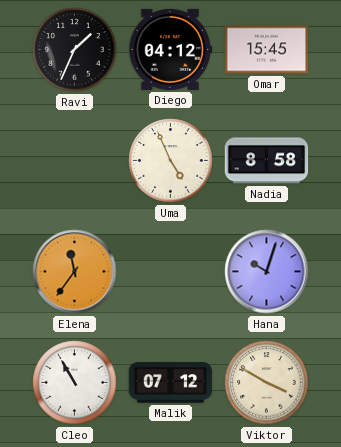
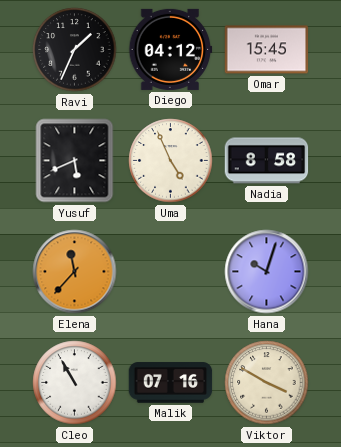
Yusuf: none -> 5:41
Elena: 11:36 -> 11:37
Malik: 07:12 -> 07:16
